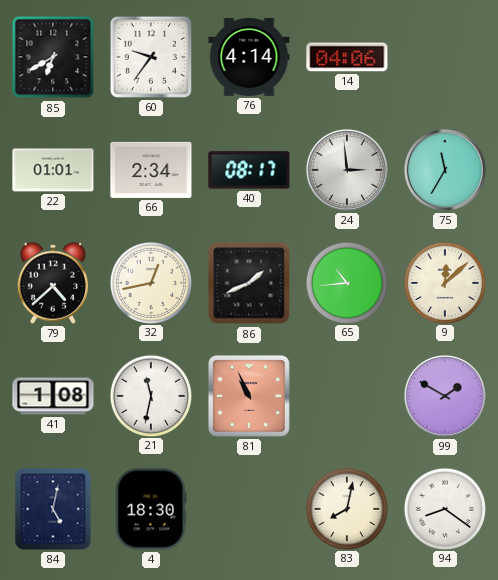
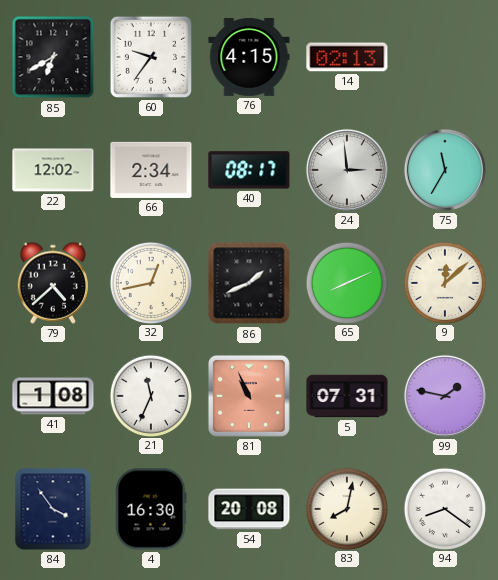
76: 4:14 -> 4:15
14: 04:06 -> 02:13
22: 01:01 -> 12:02
65: 10:44 -> 8:11
21: 11:32 -> 11:34
5: none -> 07:31
99: 1:50 -> 1:47
84: 5:02 -> 3:54
4: 18:30 -> 16:30
54: none -> 20:08
